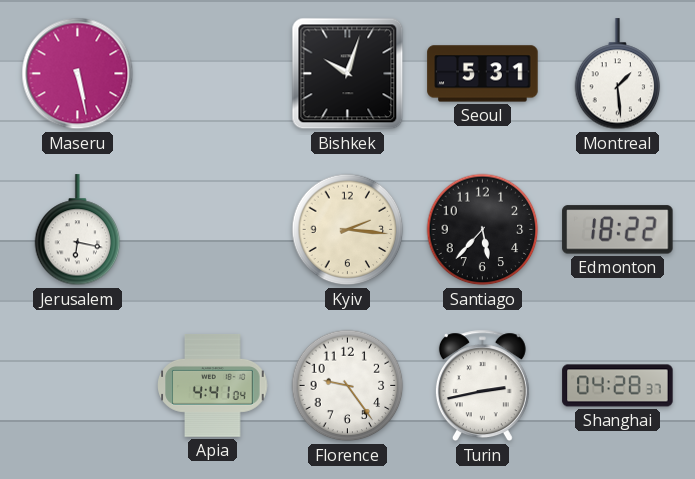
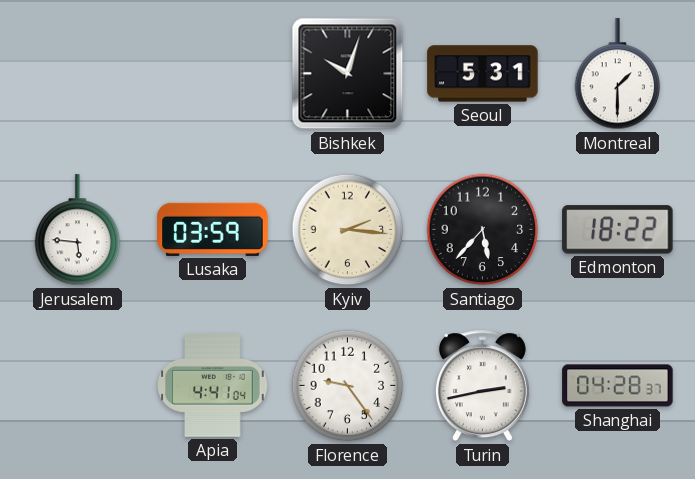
Maseru: 5:28 -> none
Montreal: 1:29 -> 1:30
Jerusalem: 6:17 -> 5:46
Lusaka: none -> 03:59
